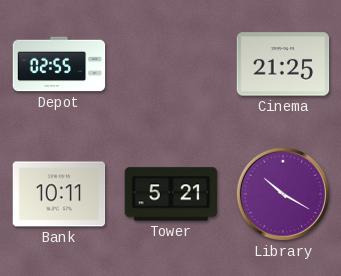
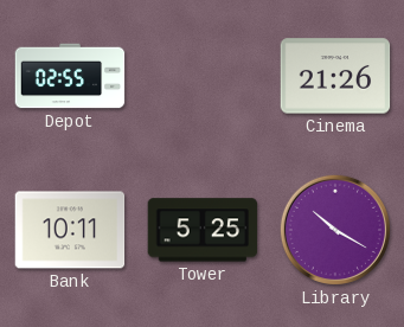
Cinema: 21:25 -> 21:26
Tower: 5:21 -> 5:25
